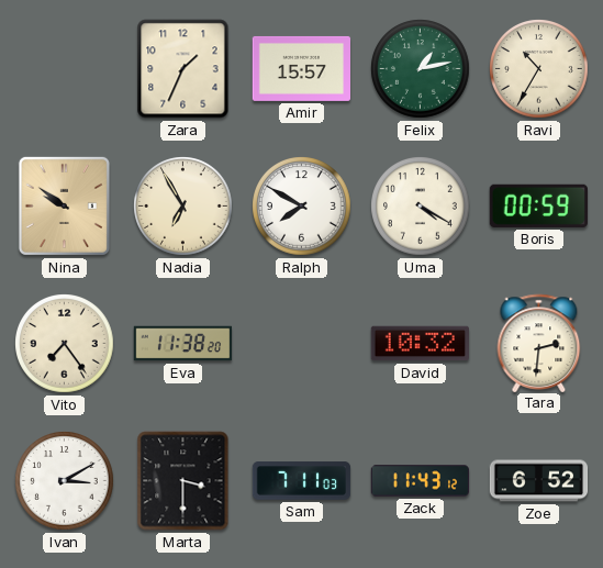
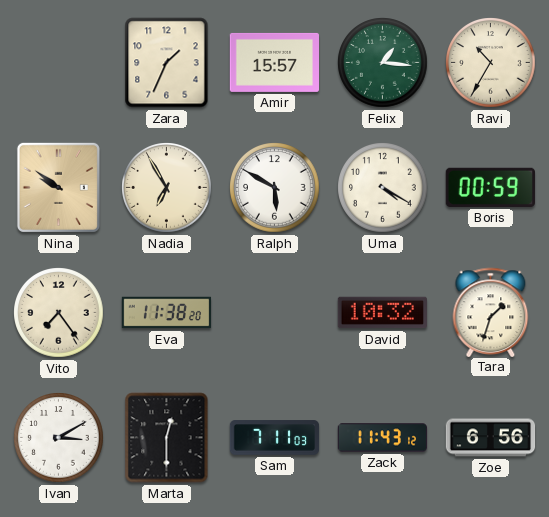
Felix: 1:13 -> 1:16
Ralph: 7:50 -> 5:50
Tara: 2:31 -> 1:33
Marta: 3:30 -> 12:30
Zoe: 6:52 -> 6:56
